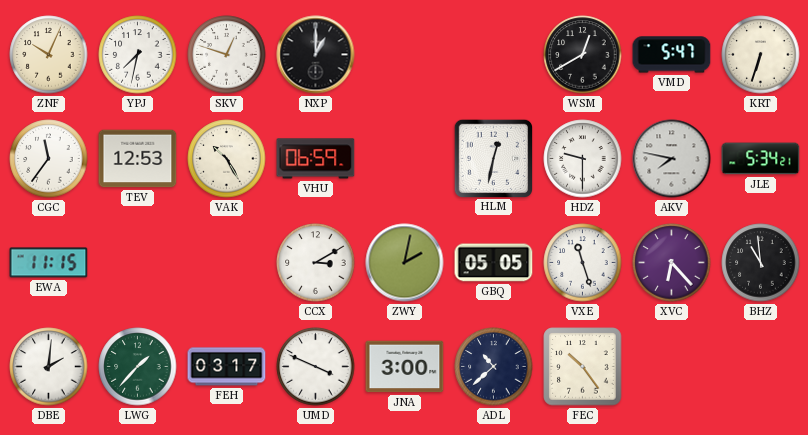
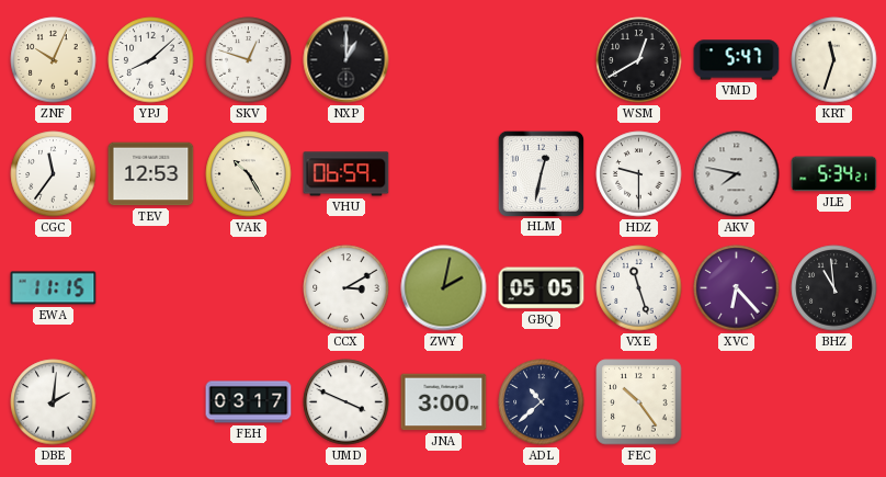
YPJ: 7:32 -> 8:08
KRT: 6:33 -> 11:33
LWG: 1:37 -> none
